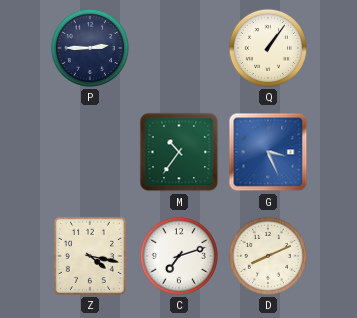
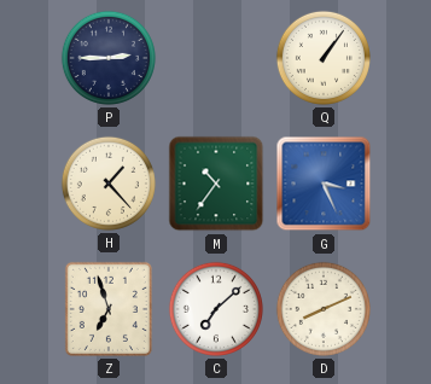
H: none -> 1:23
Z: 4:17 -> 6:57
C: 7:12 -> 7:08
